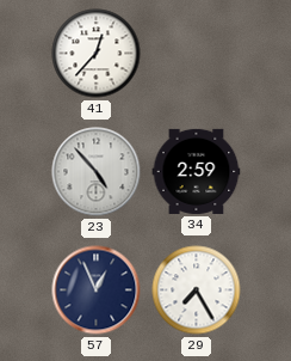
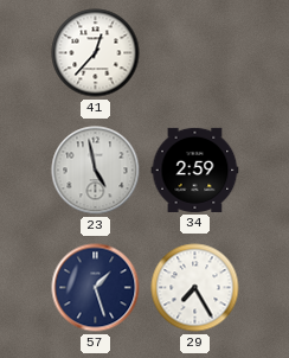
23: 4:53 -> 4:58
57: 12:56 -> 1:27
